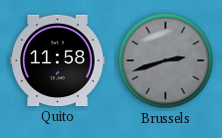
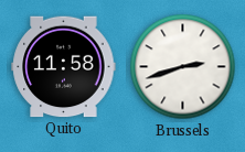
Brussels dial: grey -> white
